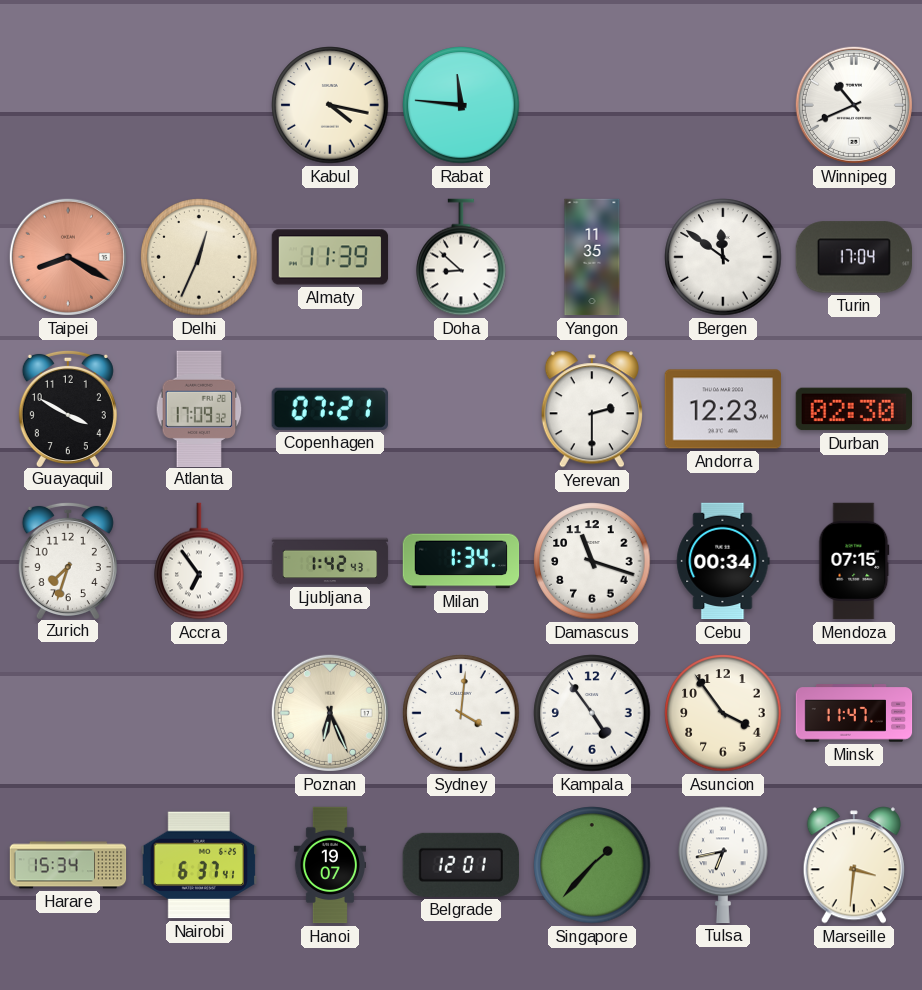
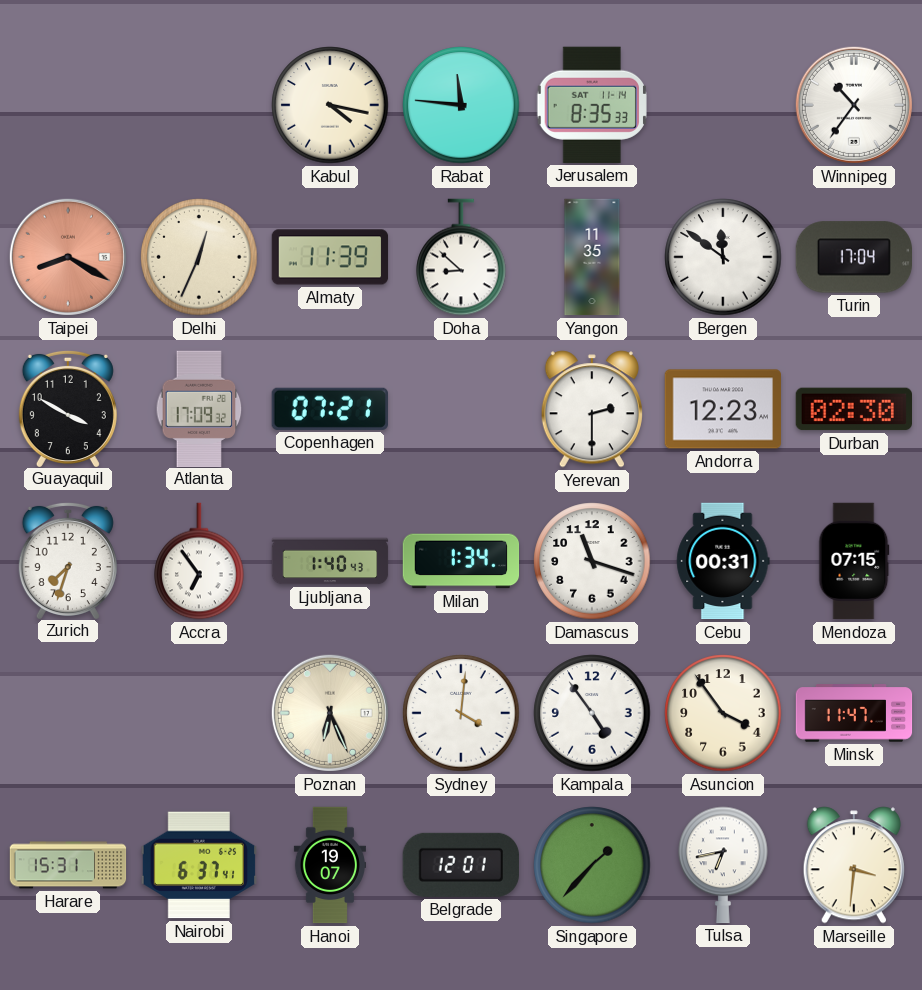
Jerusalem: none -> 8:35
Winnipeg: 10:41 -> 10:36
Ljubljana: 1:42 -> 1:40
Cebu: 00:34 -> 00:31
Harare: 15:34 -> 15:31
